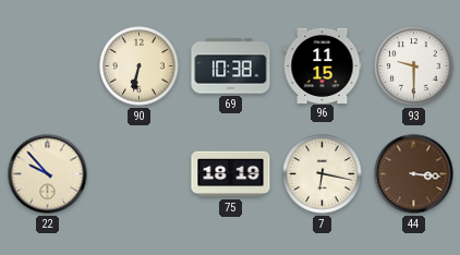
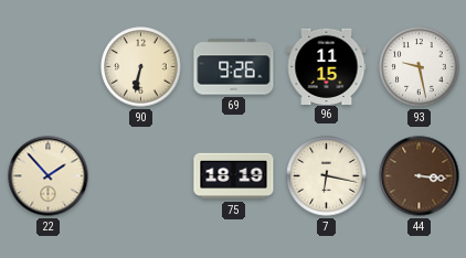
69: 10:38 -> 9:26
93: 9:30 -> 9:28
22: 9:53 -> 1:53
